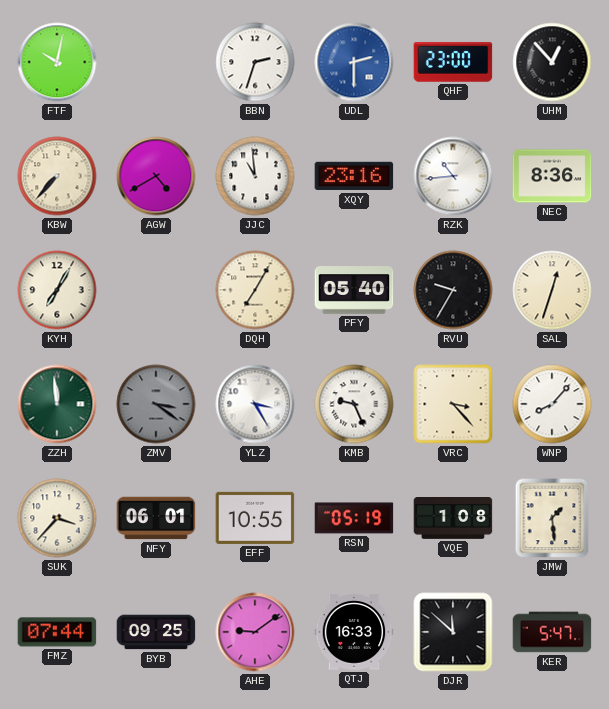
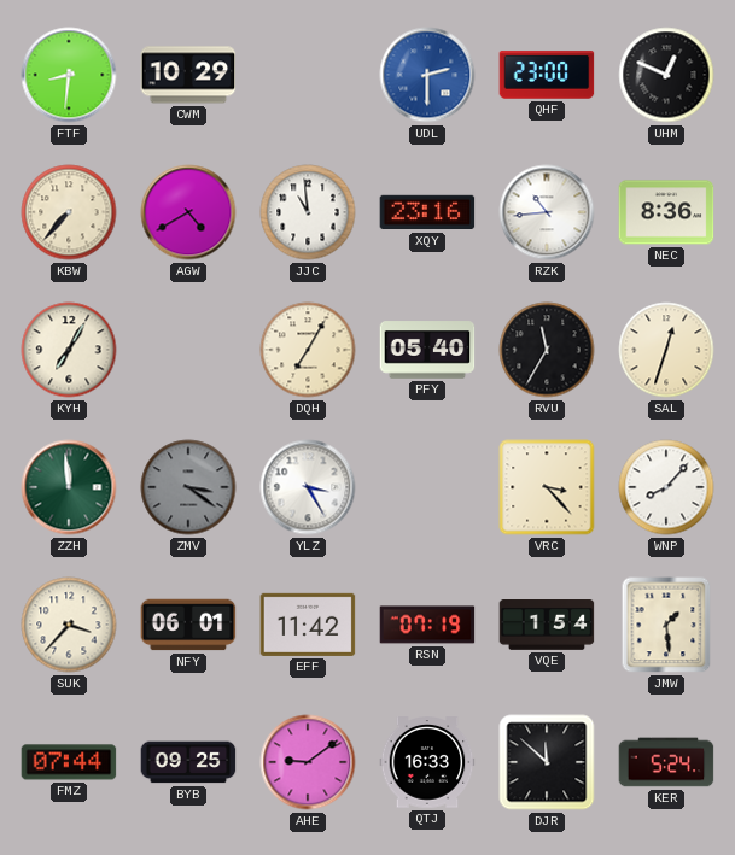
FTF: 10:02 -> 8:31
CWM: none -> 10:29
BBN: 2:33 -> none
UHM: 12:53 -> 12:49
RVU: 9:35 -> 11:35
KMB: 9:26 -> none
EFF: 10:55 -> 11:42
RSN: 05:19 -> 07:19
VQE: 1:08 -> 1:54
KER: 5:47 -> 5:24
